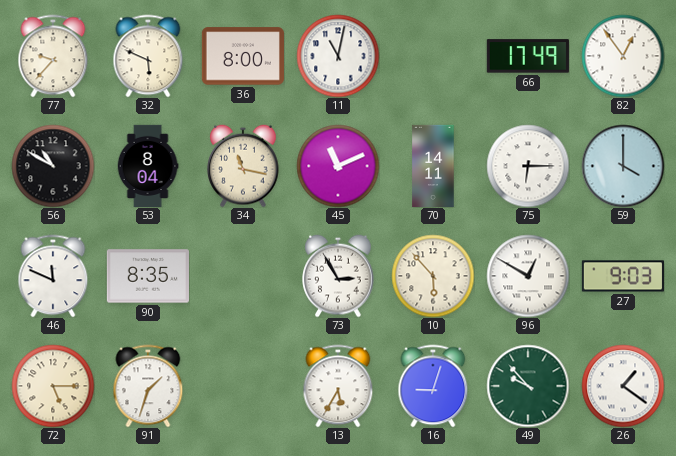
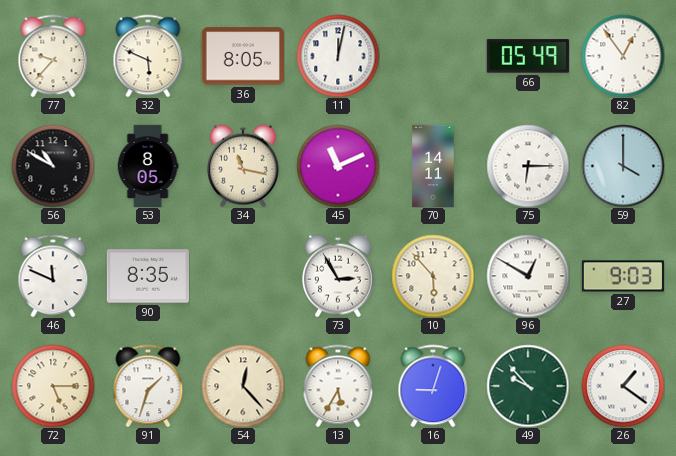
36: 8:00 -> 8:05
11: 11:02 -> 12:02
66: 17:49 -> 05:49
53: 8:04 -> 8:05
54: none -> 12:23
